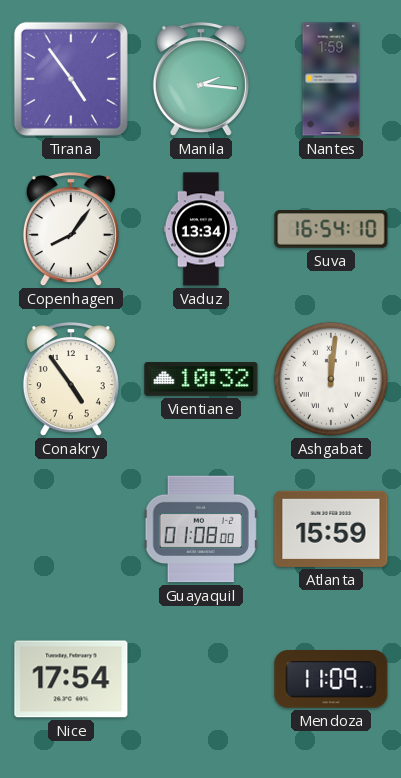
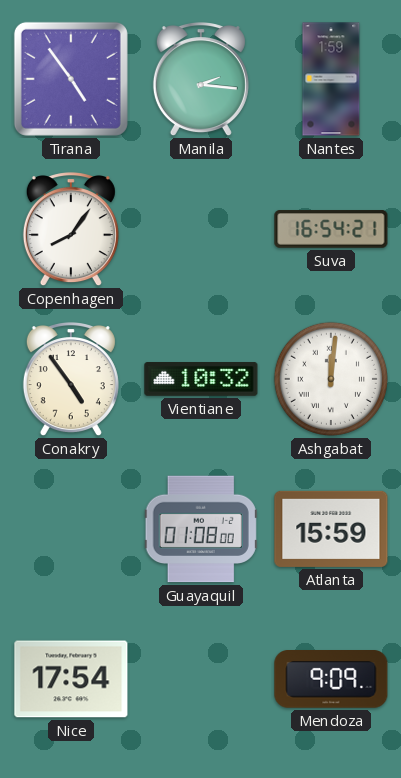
Vaduz: 13:34 -> none
Suva: 16:54:10 -> 16:54:21
Mendoza: 11:09 -> 9:09
